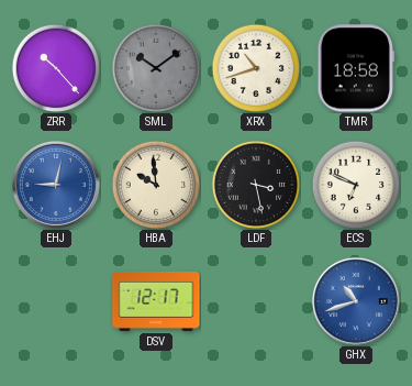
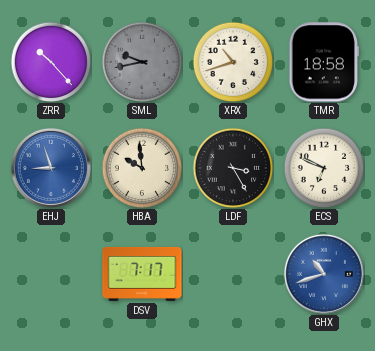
SML: 10:09 -> 9:43
EHJ: 9:02 -> 8:57
LDF: 3:28 -> 3:25
DSV: 12:17 -> 7:17
